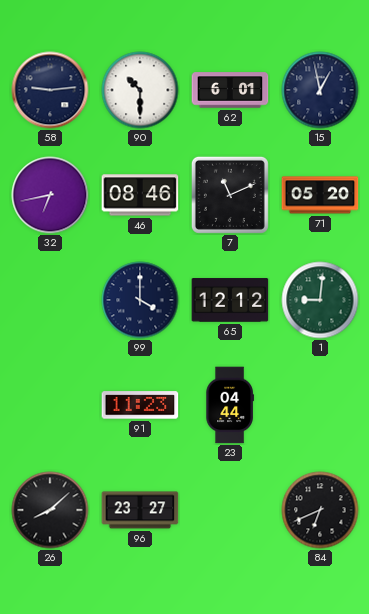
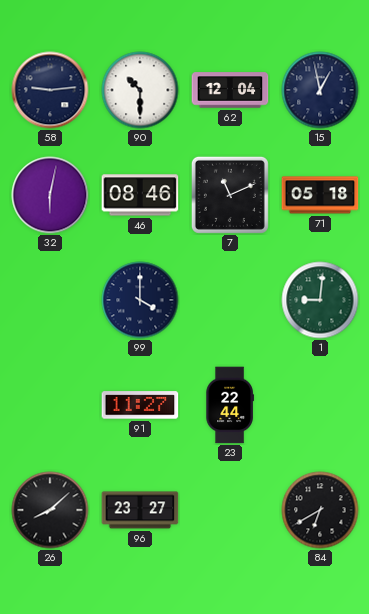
62: 6:01 -> 12:04
32: 6:43 -> 6:02
71: 05:20 -> 05:18
65: 12:12 -> none
91: 11:23 -> 11:27
23: 04:44 -> 22:44
84: 6:41 -> 6:40
